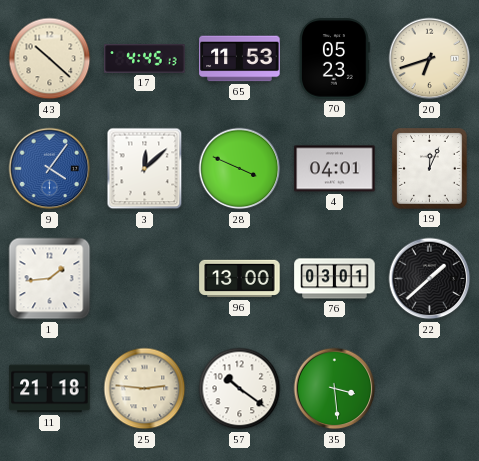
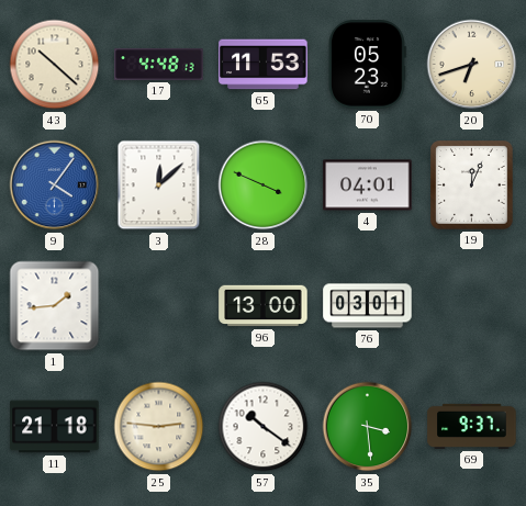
17: 4:45 -> 4:48
22: 1:38 -> none
69: none -> 9:37
